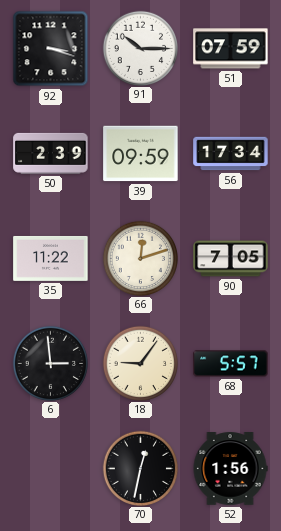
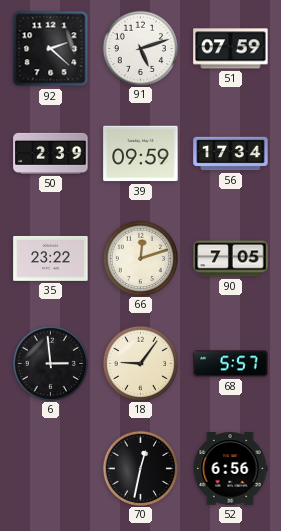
92: 3:18 -> 2:22
91: 10:15 -> 5:12
35: 11:22 -> 23:22
52: 1:56 -> 6:56
